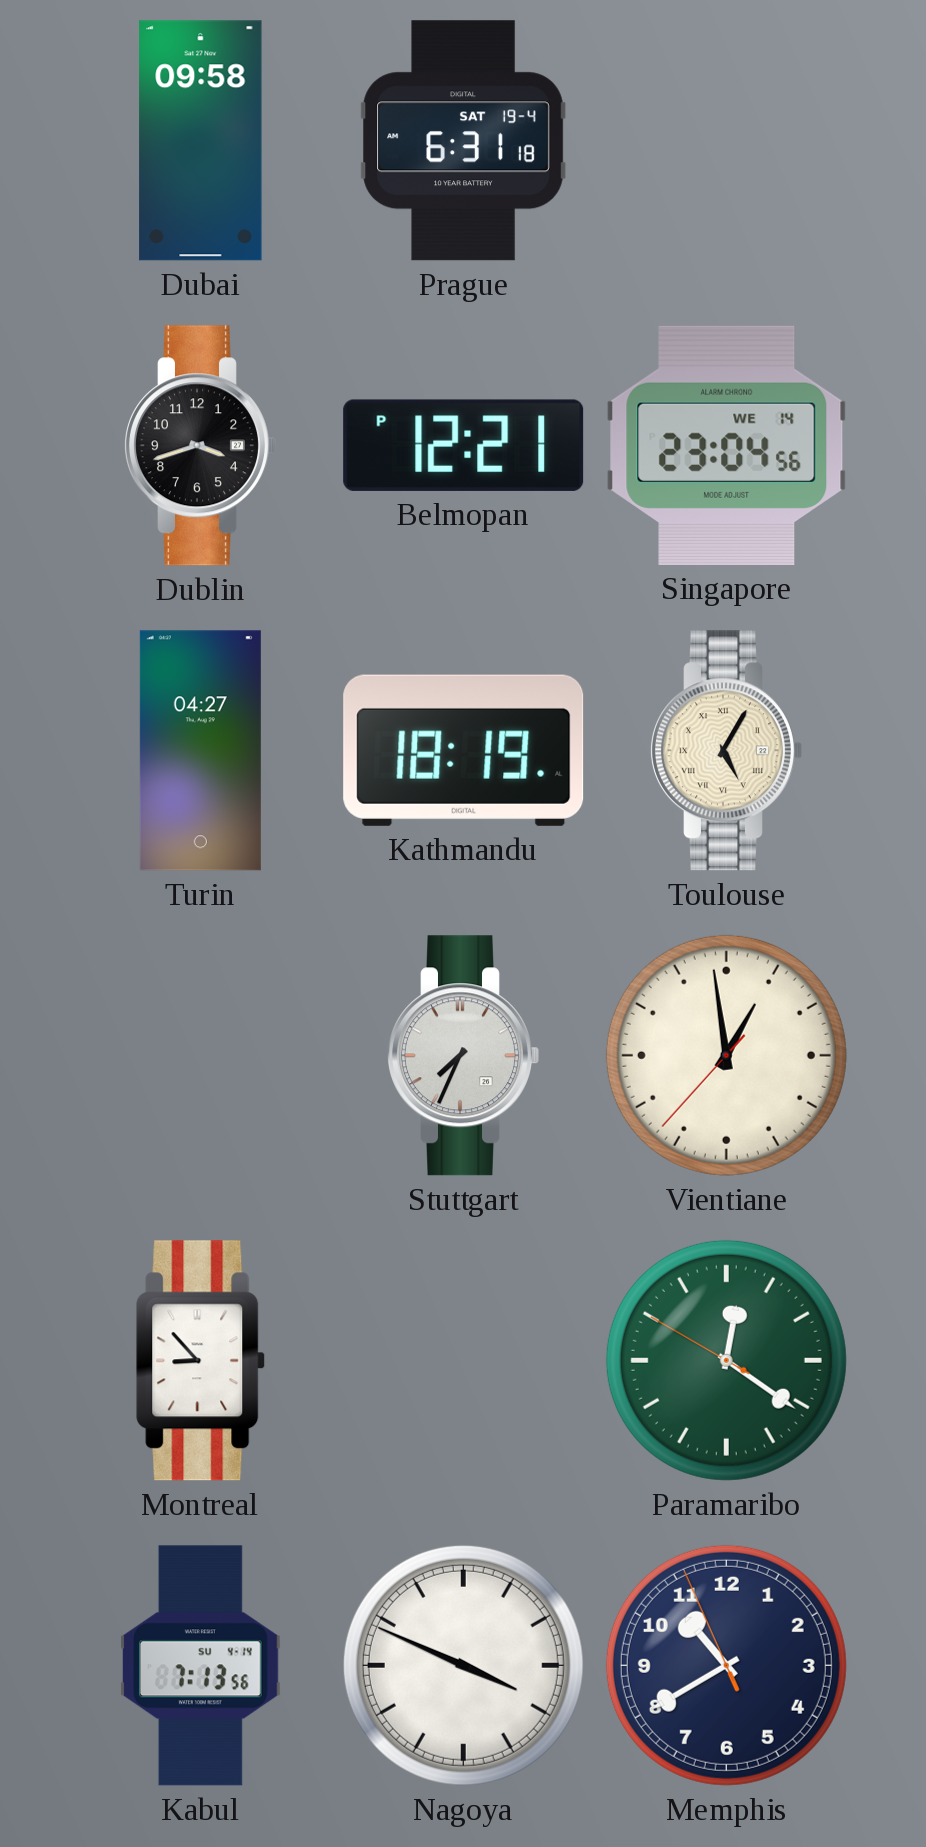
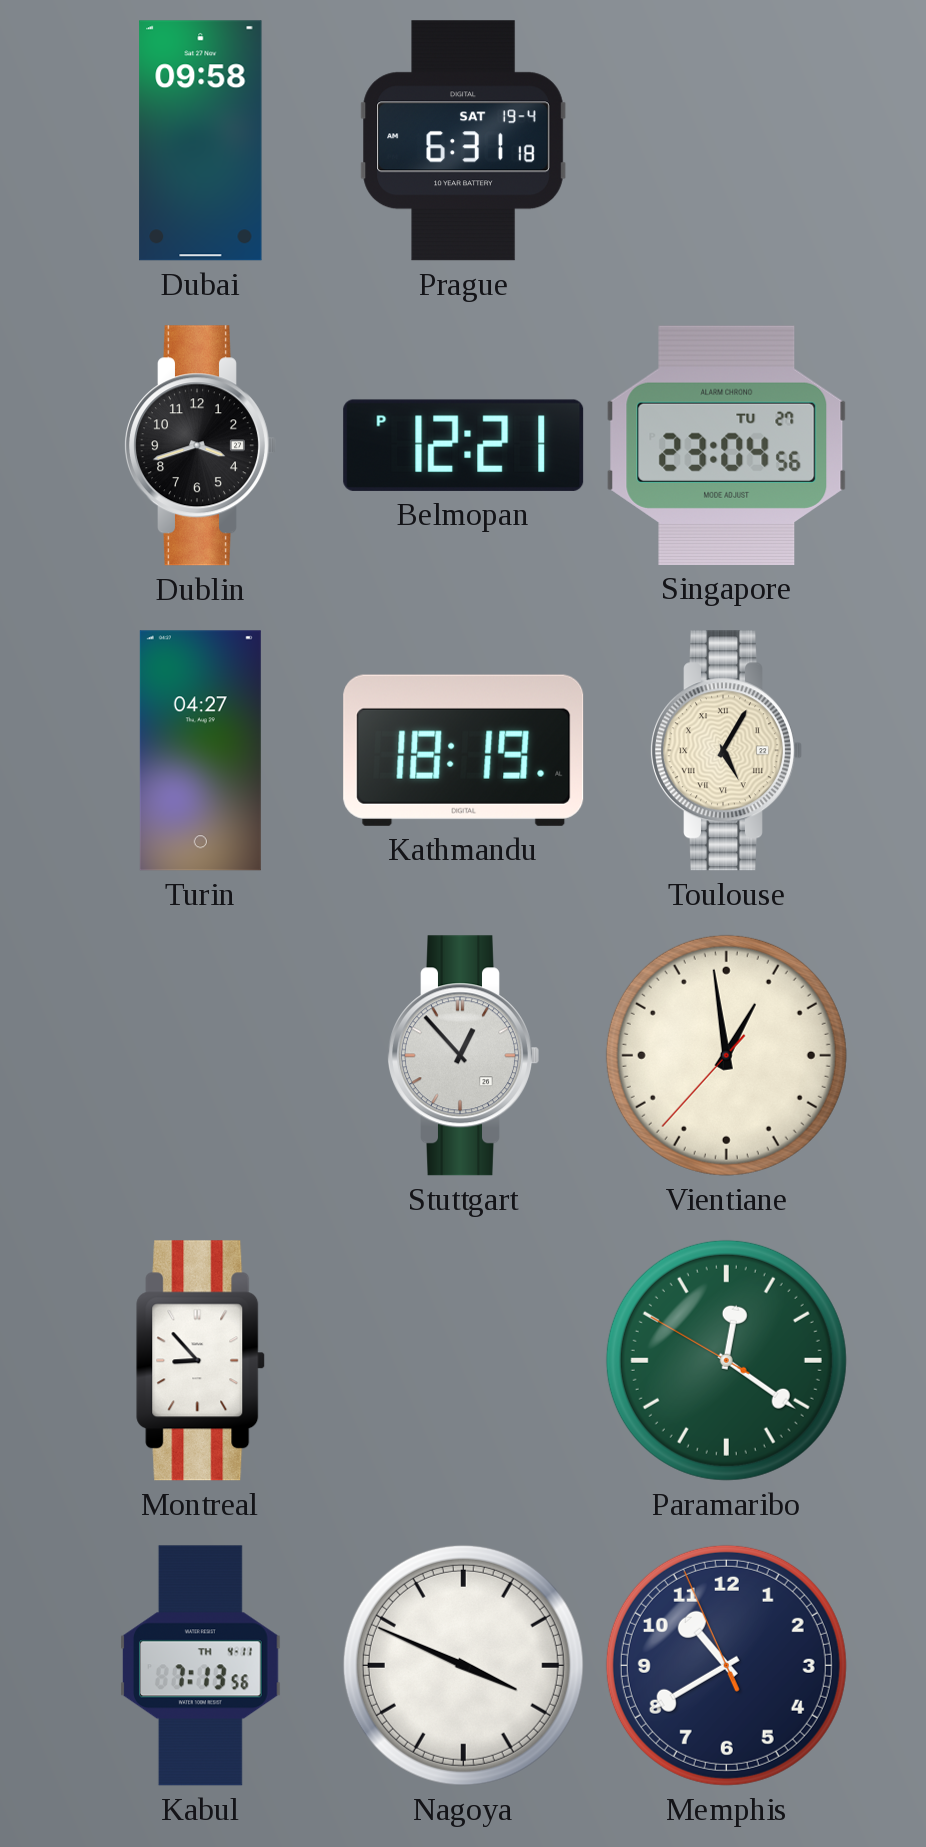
Singapore date: WE 14 -> TU 27
Stuttgart: 7:34 -> 12:53
Kabul date: SU 4-14 -> TH 4-11
